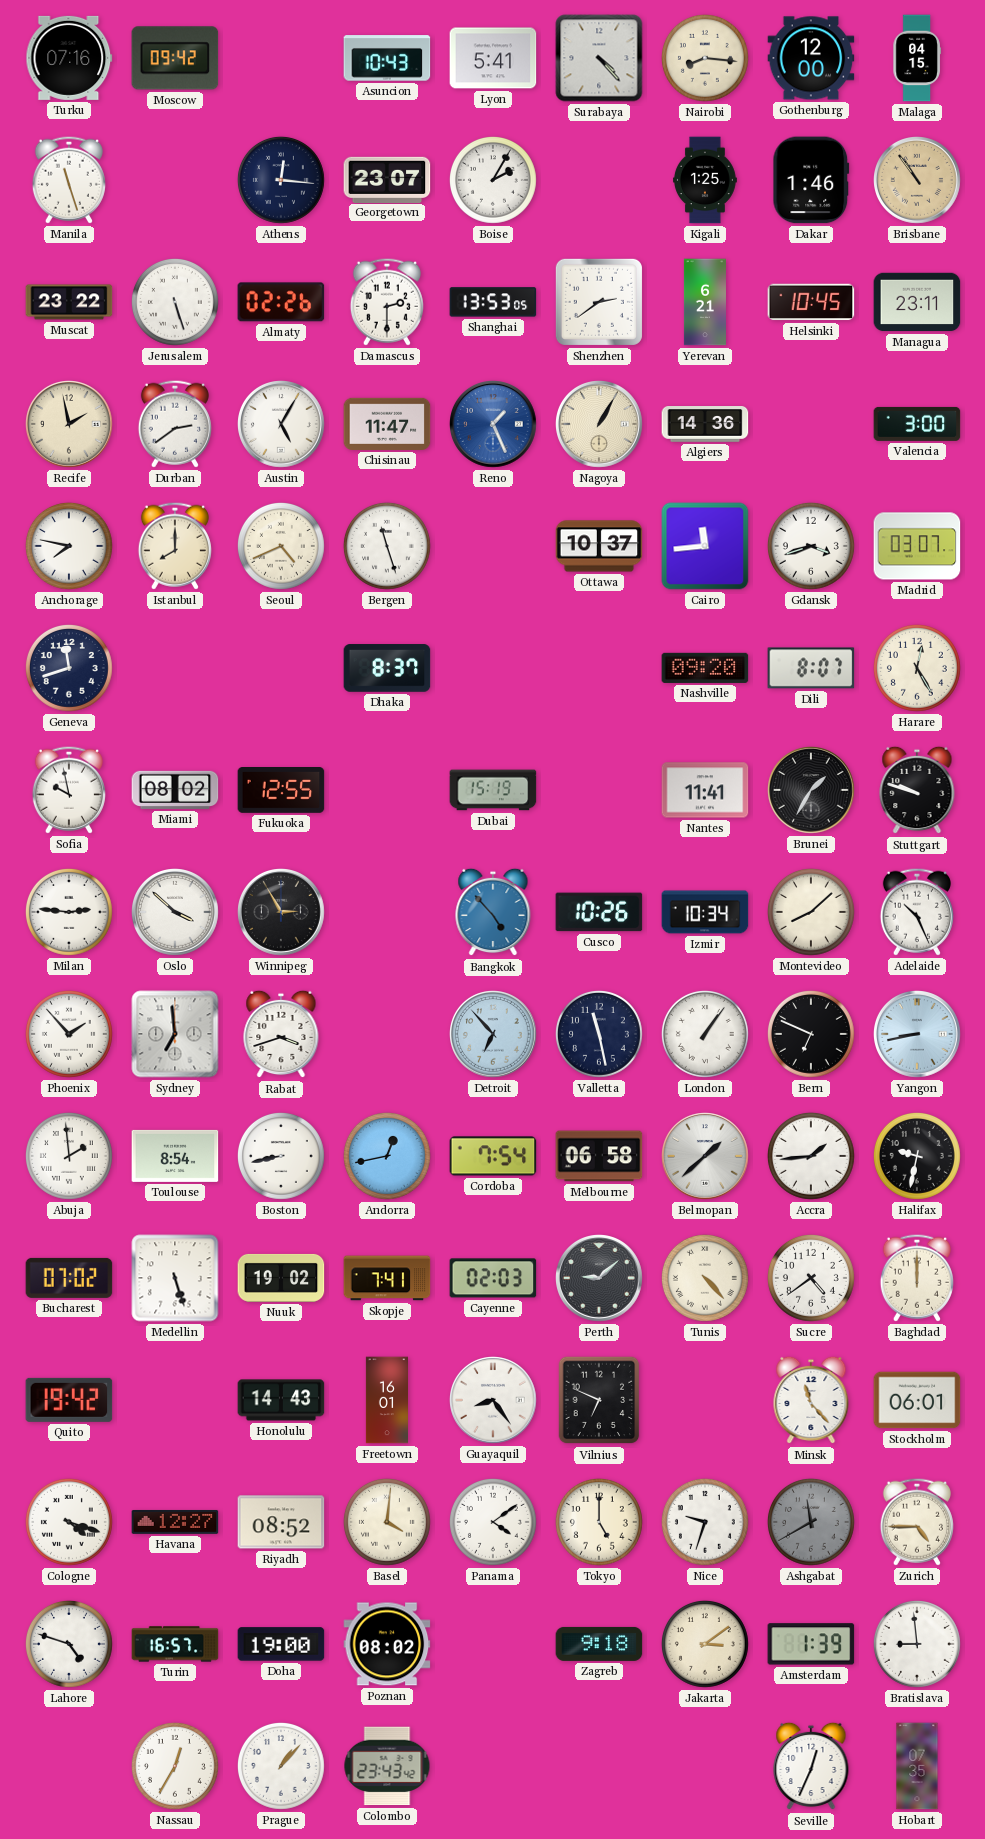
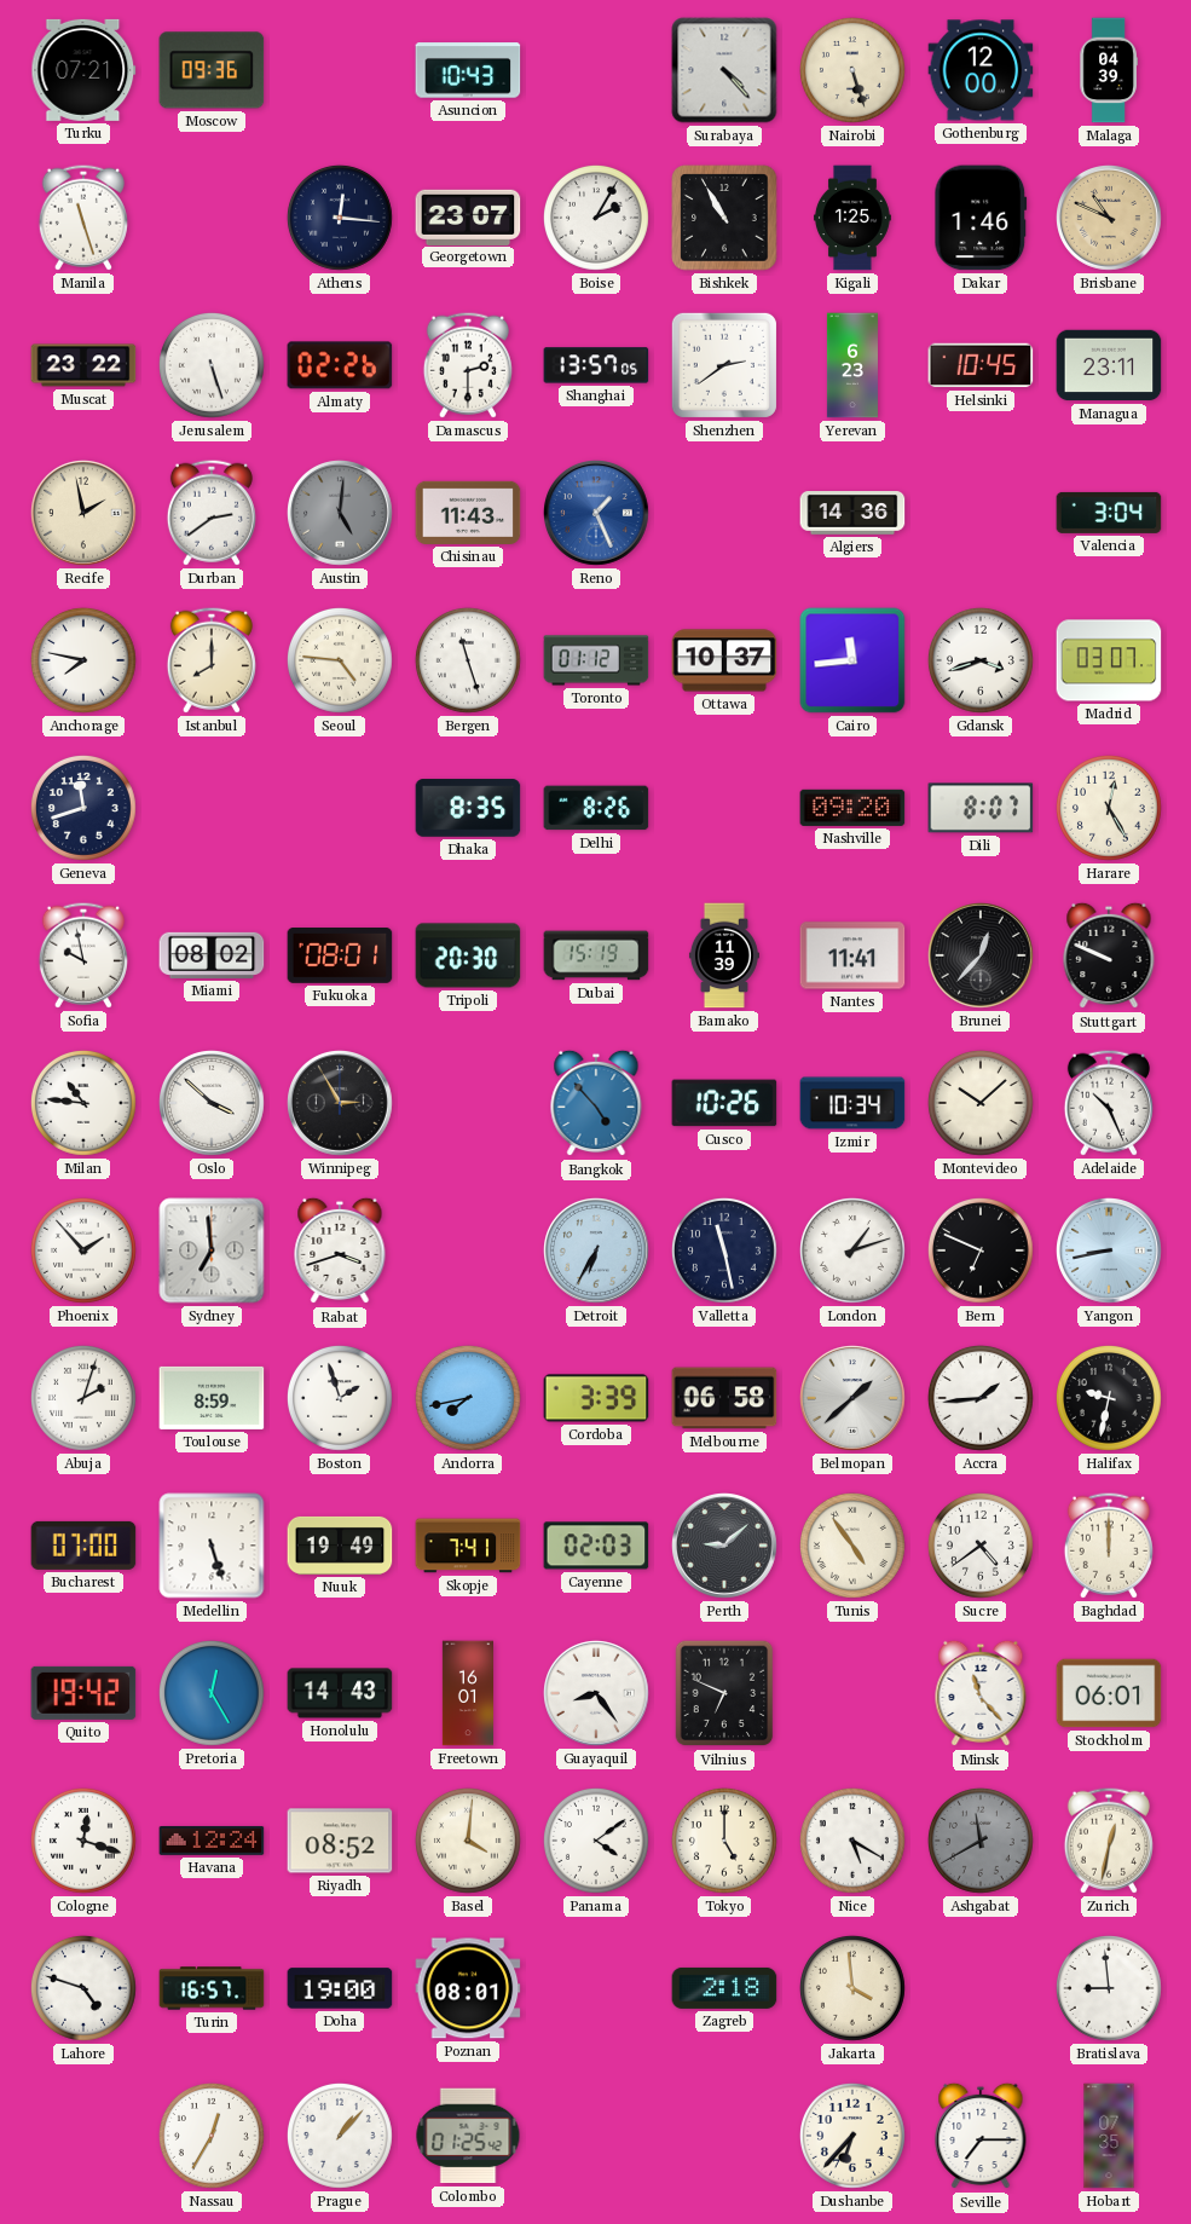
Turku: 07:16 -> 07:21
Moscow: 09:42 -> 09:36
Lyon: 5:41 -> none
Nairobi: 8:16 -> 5:27
Malaga: 04:15 -> 04:39
Bishkek: none -> 10:55
Brisbane: 10:54 -> 10:49
Shanghai: 13:53 -> 13:57
Yerevan: 6:21 -> 6:23
Austin: 5:05 -> 5:01
Austin dial: white -> grey
Chisinau: 11:47 -> 11:43
Nagoya: 1:05 -> none
Valencia: 3:00 -> 3:04
Seoul: 4:41 -> 4:46
Toronto: none -> 01:12
Dhaka: 8:37 -> 8:35
Delhi: none -> 8:26
Fukuoka: 12:55 -> 08:01
Tripoli: none -> 20:30
Bamako: none -> 11:39
Brunei: 1:35 -> 12:37
Stuttgart: 9:48 -> 9:49
Milan: 2:46 -> 10:46
Montevideo: 8:08 -> 10:08
Detroit: 6:53 -> 6:35
London: 1:06 -> 1:12
Abuja: 1:59 -> 2:03
Toulouse: 8:54 -> 8:59
Boston: 8:43 -> 1:57
Andorra: 12:43 -> 7:43
Cordoba: 7:54 -> 3:39
Bucharest: 07:02 -> 07:00
Nuuk: 19:02 -> 19:49
Tunis: 4:23 -> 4:54
Pretoria: none -> 12:25
Cologne: 4:18 -> 12:18
Havana: 12:27 -> 12:24
Nice: 9:33 -> 5:20
Zurich: 4:45 -> 12:32
Poznan: 08:02 -> 08:01
Zagreb: 9:18 -> 2:18
Jakarta: 3:09 -> 3:59
Amsterdam: 1:39 -> none
Colombo: 23:43 -> 01:25
Dushanbe: none -> 6:37
Seville: 12:34 -> 7:15
